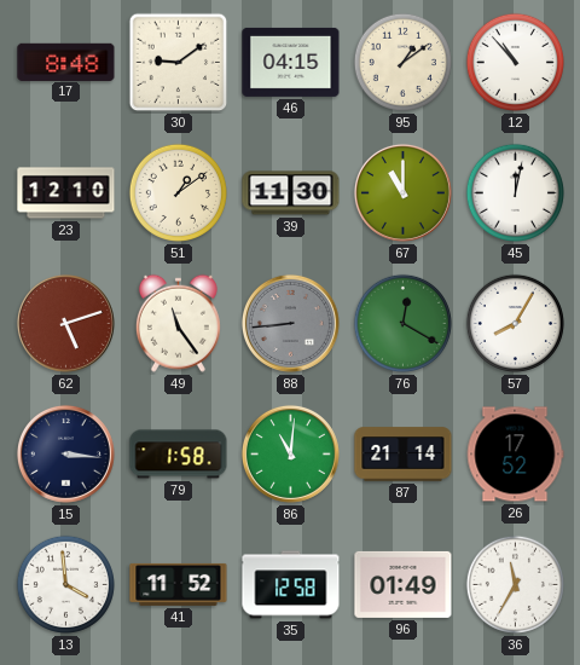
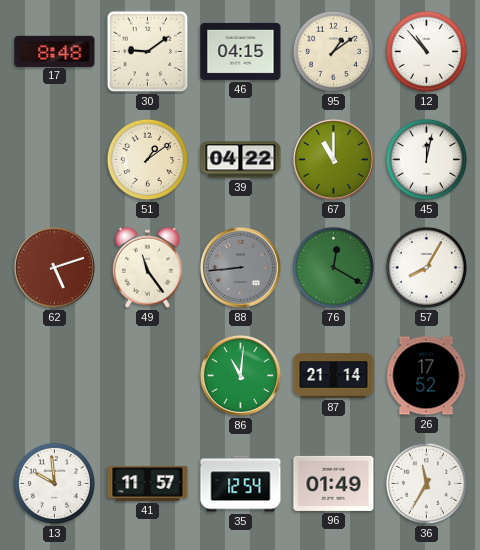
23: 12:10 -> none
39: 11:30 -> 04:22
15: 3:16 -> none
79: 1:58 -> none
13: 3:59 -> 9:59
41: 11:52 -> 11:57
35: 12:58 -> 12:54
